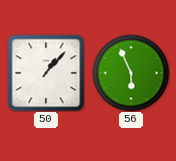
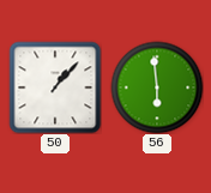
56: 5:56 -> 5:59
